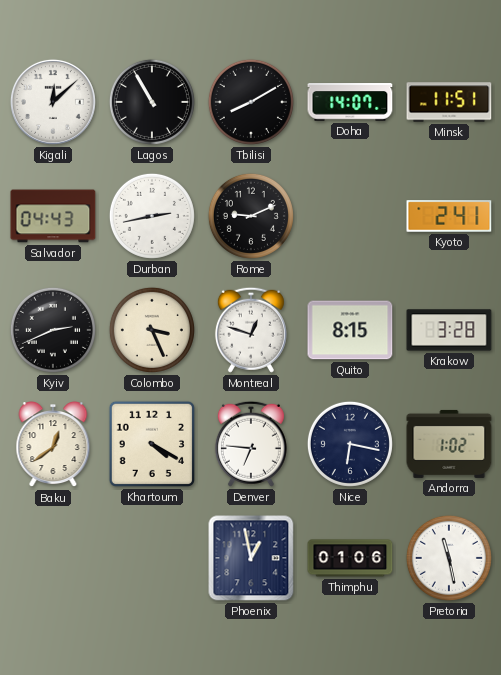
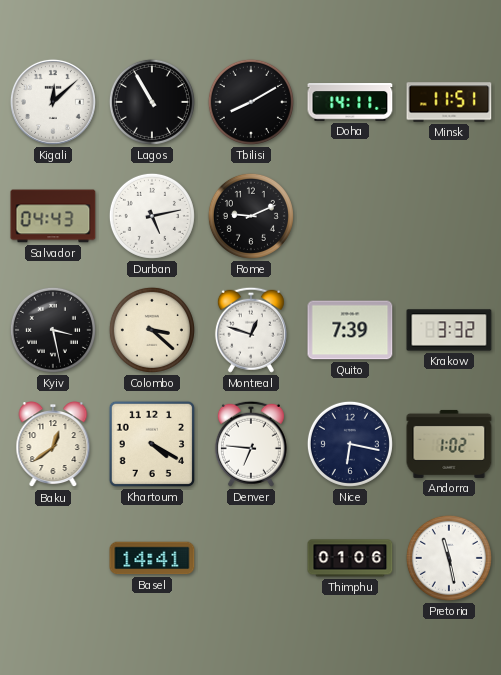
Doha: 14:07 -> 14:11
Durban: 2:43 -> 5:13
Kyoto: 2:41 -> none
Kyiv: 2:41 -> 3:28
Colombo: 3:26 -> 3:22
Quito: 8:15 -> 7:39
Krakow: 3:28 -> 3:32
Basel: none -> 14:41
Phoenix: 12:58 -> none
